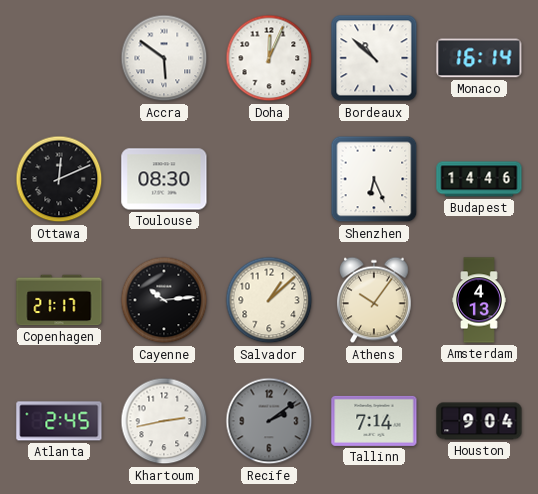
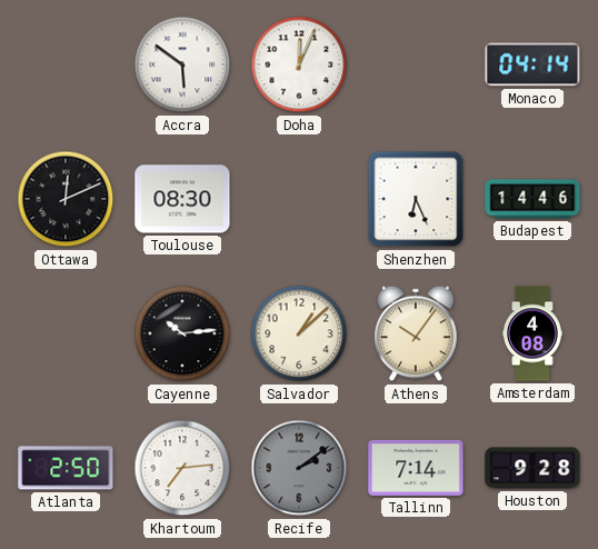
Bordeaux: 10:52 -> none
Monaco: 16:14 -> 04:14
Copenhagen: 21:17 -> none
Amsterdam: 4:13 -> 4:08
Atlanta: 2:45 -> 2:50
Khartoum: 2:43 -> 7:14
Houston: 9:04 -> 9:28
